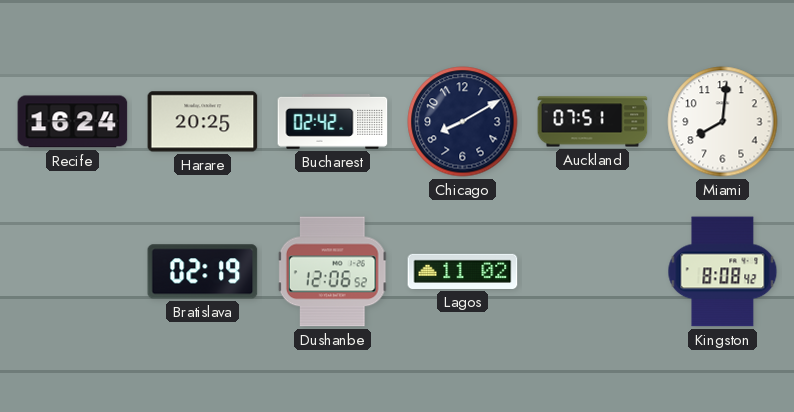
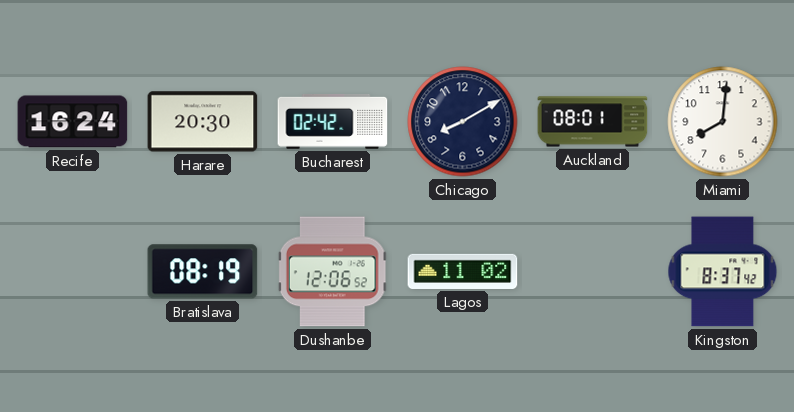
Harare: 20:25 -> 20:30
Auckland: 07:51 -> 08:01
Bratislava: 02:19 -> 08:19
Kingston: 8:08 -> 8:37
